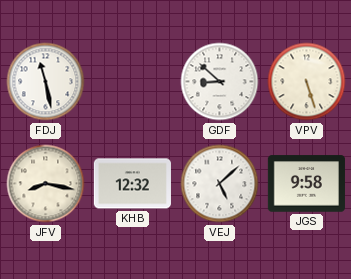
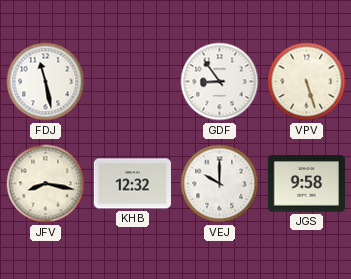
GDF: 8:52 -> 8:54
VEJ: 5:08 -> 10:00
